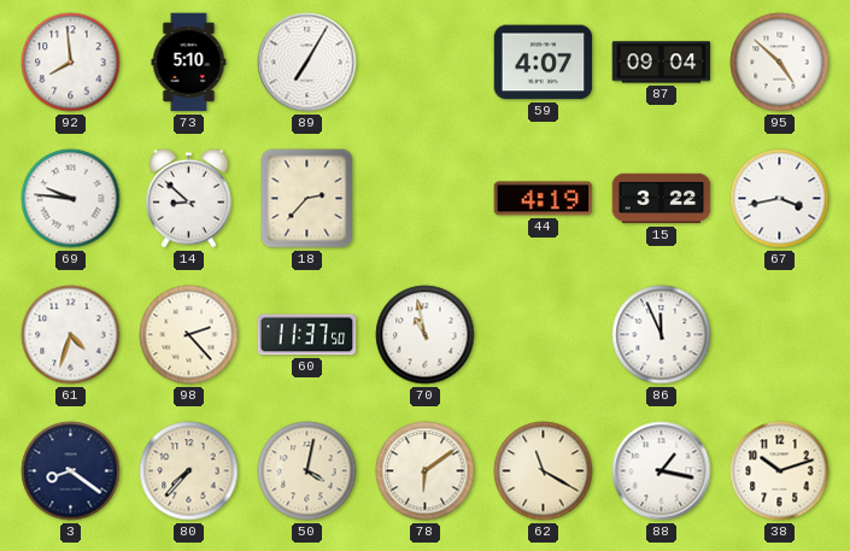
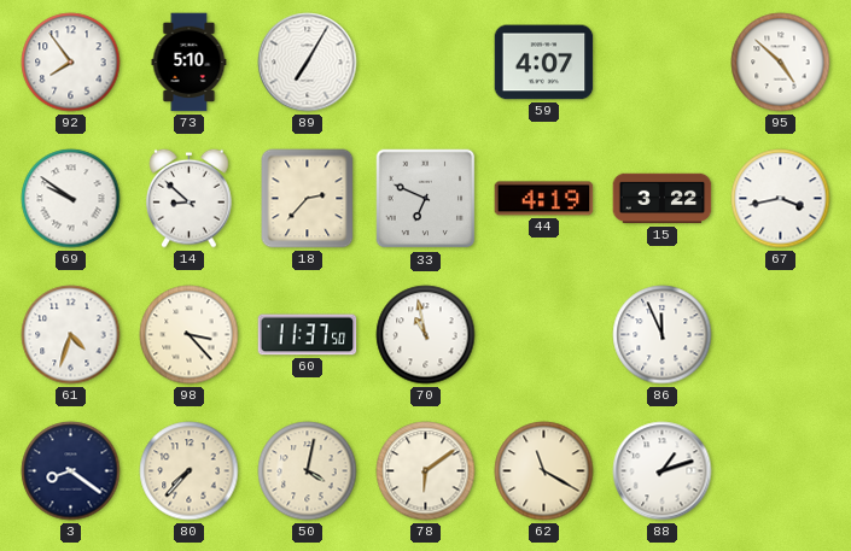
92: 7:59 -> 7:54
87: 09:04 -> none
69: 9:46 -> 9:51
33: none -> 6:49
98: 2:23 -> 3:23
88: 1:17 -> 1:12
38: 10:12 -> none
